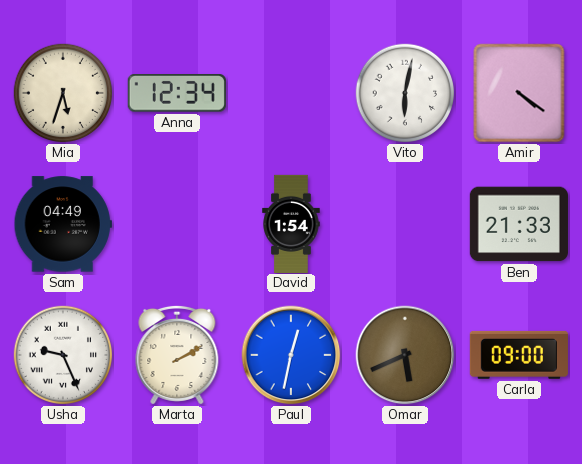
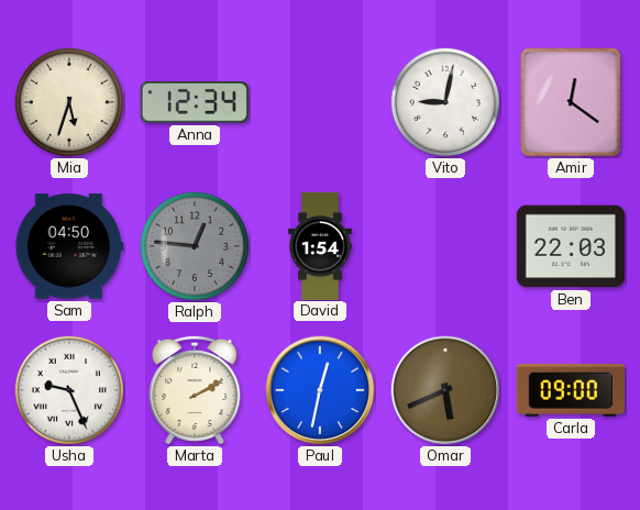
Vito: 6:02 -> 9:02
Amir: 4:21 -> 12:21
Sam: 04:49 -> 04:50
Ralph: none -> 12:46
Ben: 21:33 -> 22:03
